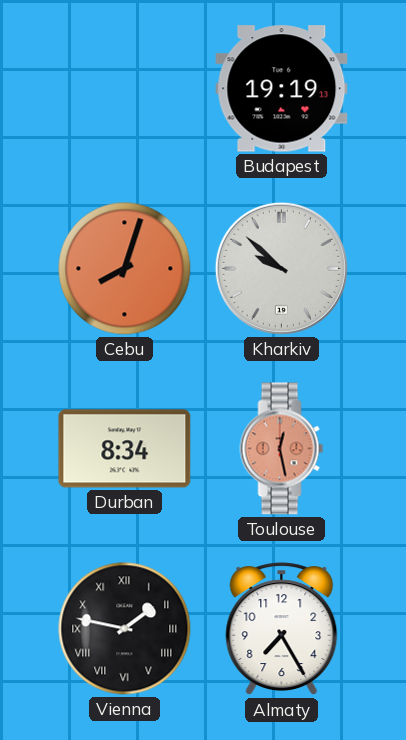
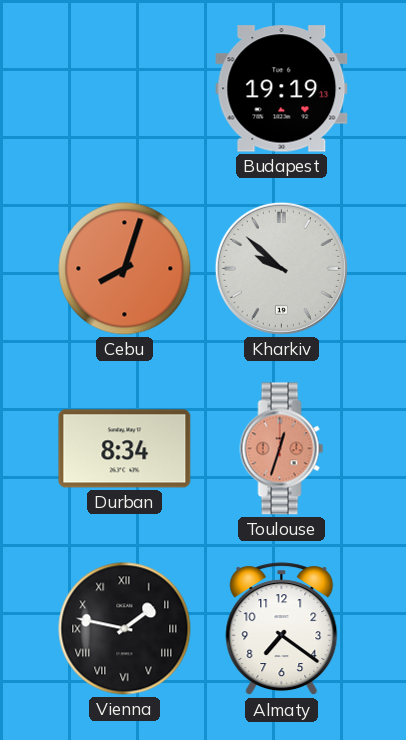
Toulouse: 12:28 -> 12:33
Almaty: 7:25 -> 7:21
